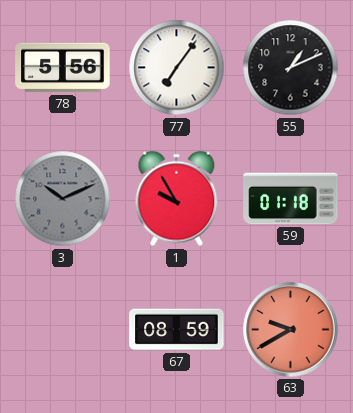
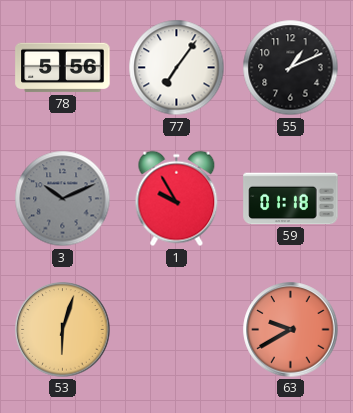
53: none -> 6:03
67: 08:59 -> none
